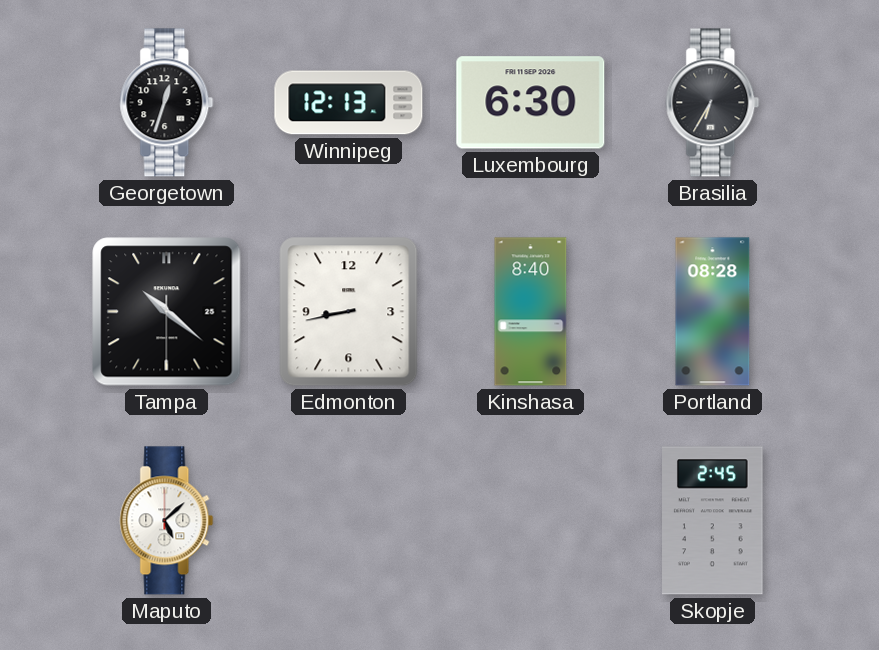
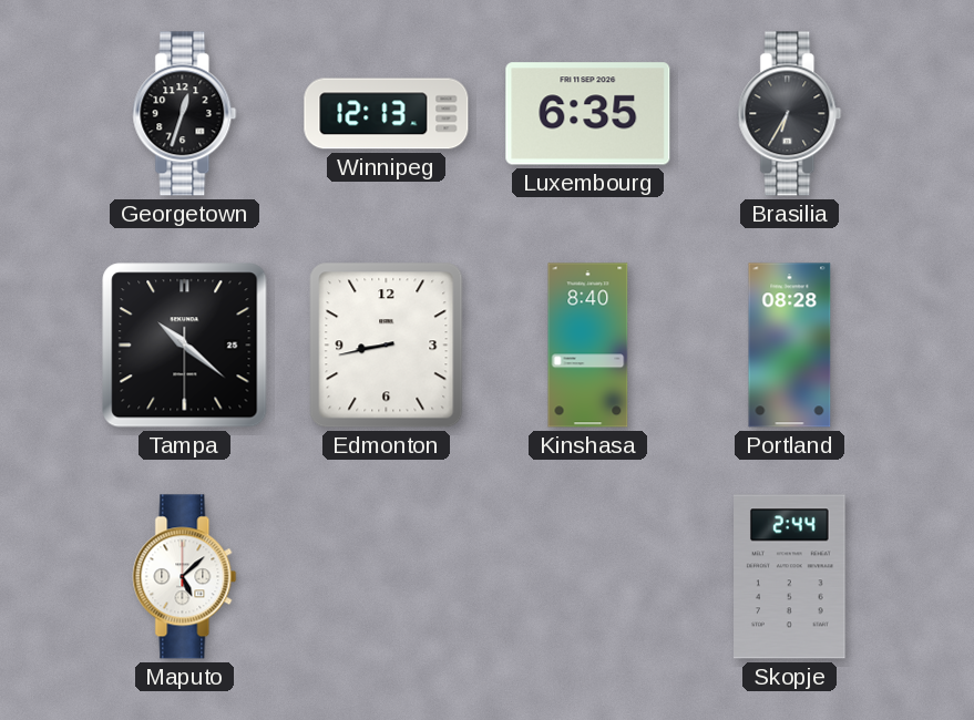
Luxembourg: 6:30 -> 6:35
Skopje: 2:45 -> 2:44
